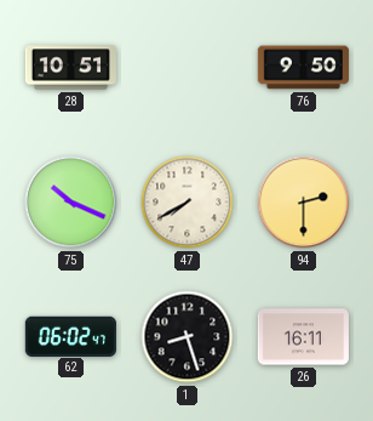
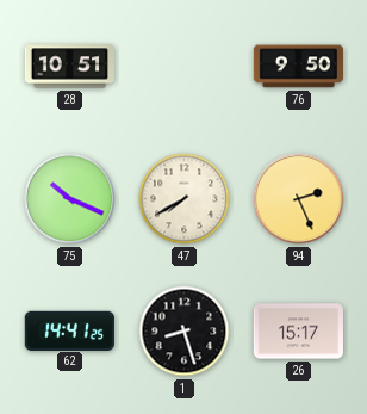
94: 2:30 -> 2:26
62: 06:02 -> 14:41
26: 16:11 -> 15:17
